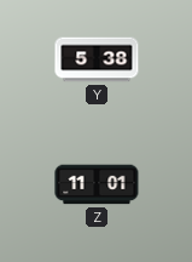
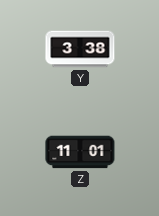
Y: 5:38 -> 3:38
